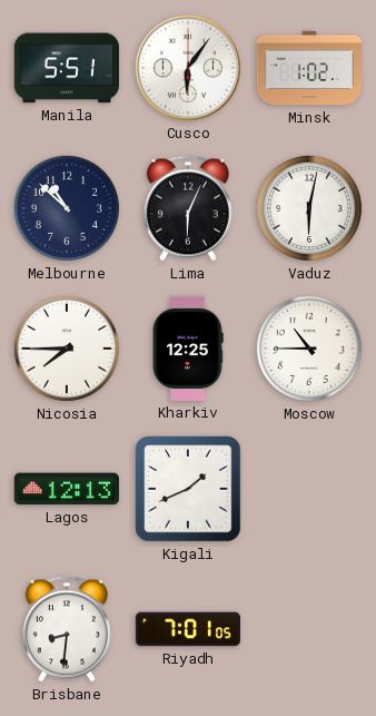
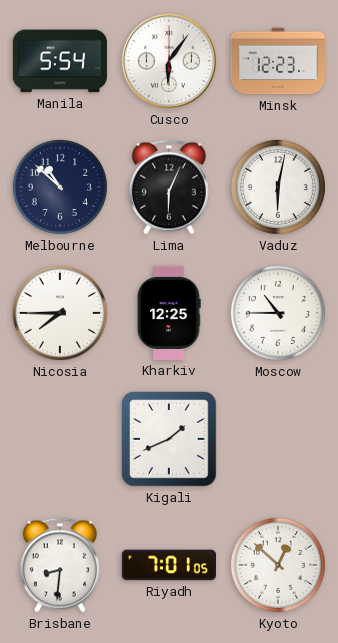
Manila: 5:51 -> 5:54
Minsk: 1:02 -> 12:23
Lagos: 12:13 -> none
Kyoto: none -> 12:52
